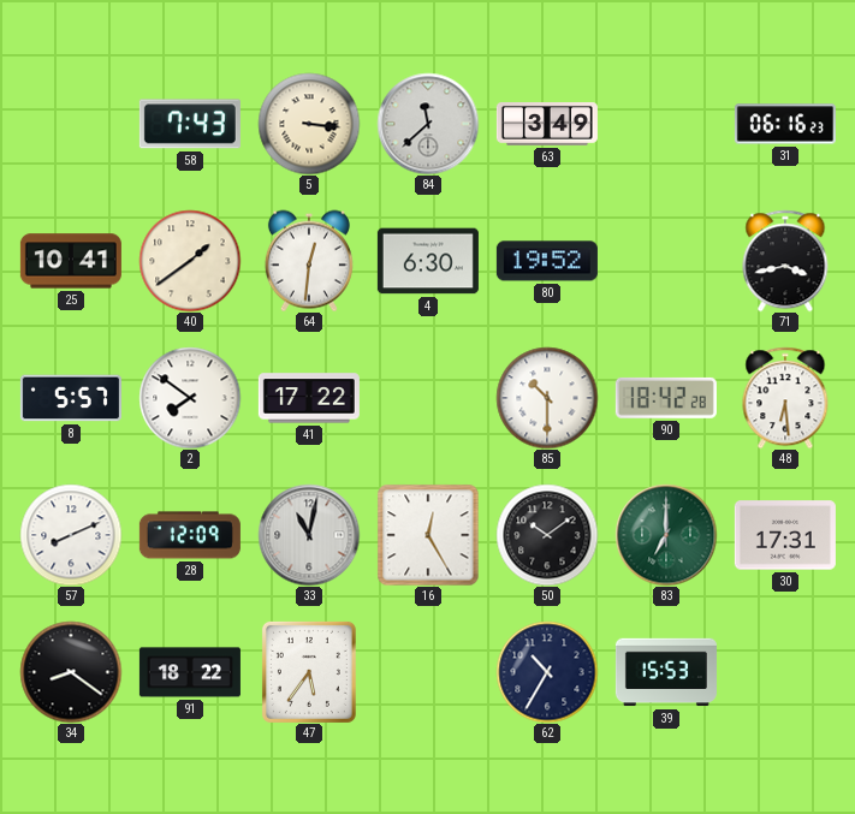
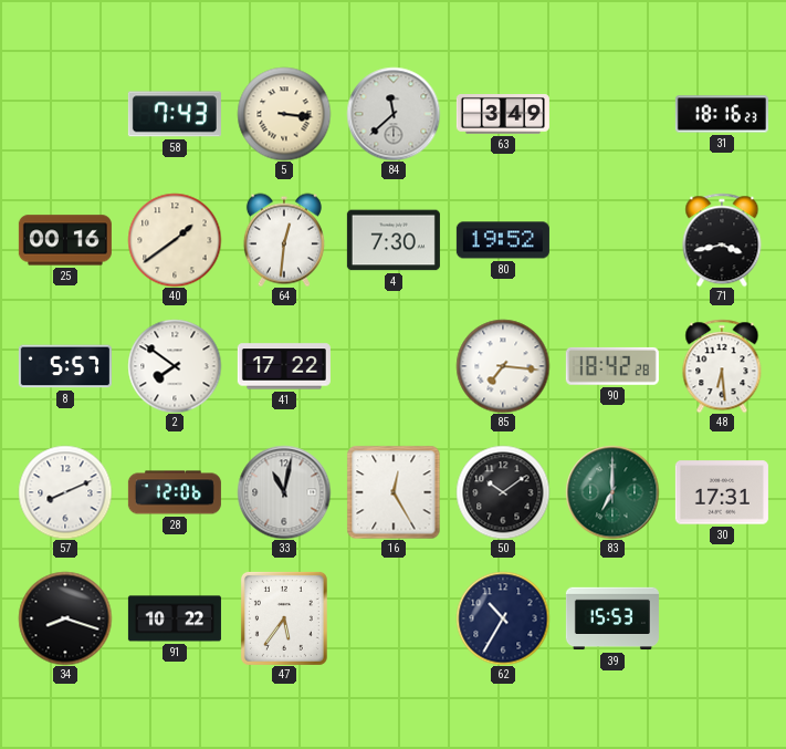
31: 06:16 -> 18:16
25: 10:41 -> 00:16
4: 6:30 -> 7:30
85: 10:30 -> 7:16
28: 12:09 -> 12:06
34: 8:21 -> 8:18
91: 18:22 -> 10:22
